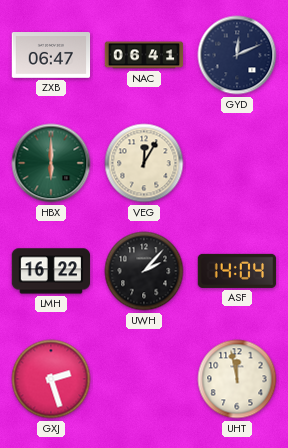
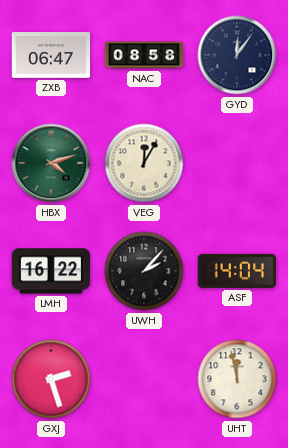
NAC: 06:41 -> 08:58
GYD: 12:11 -> 12:06
HBX: 6:00 -> 4:12
